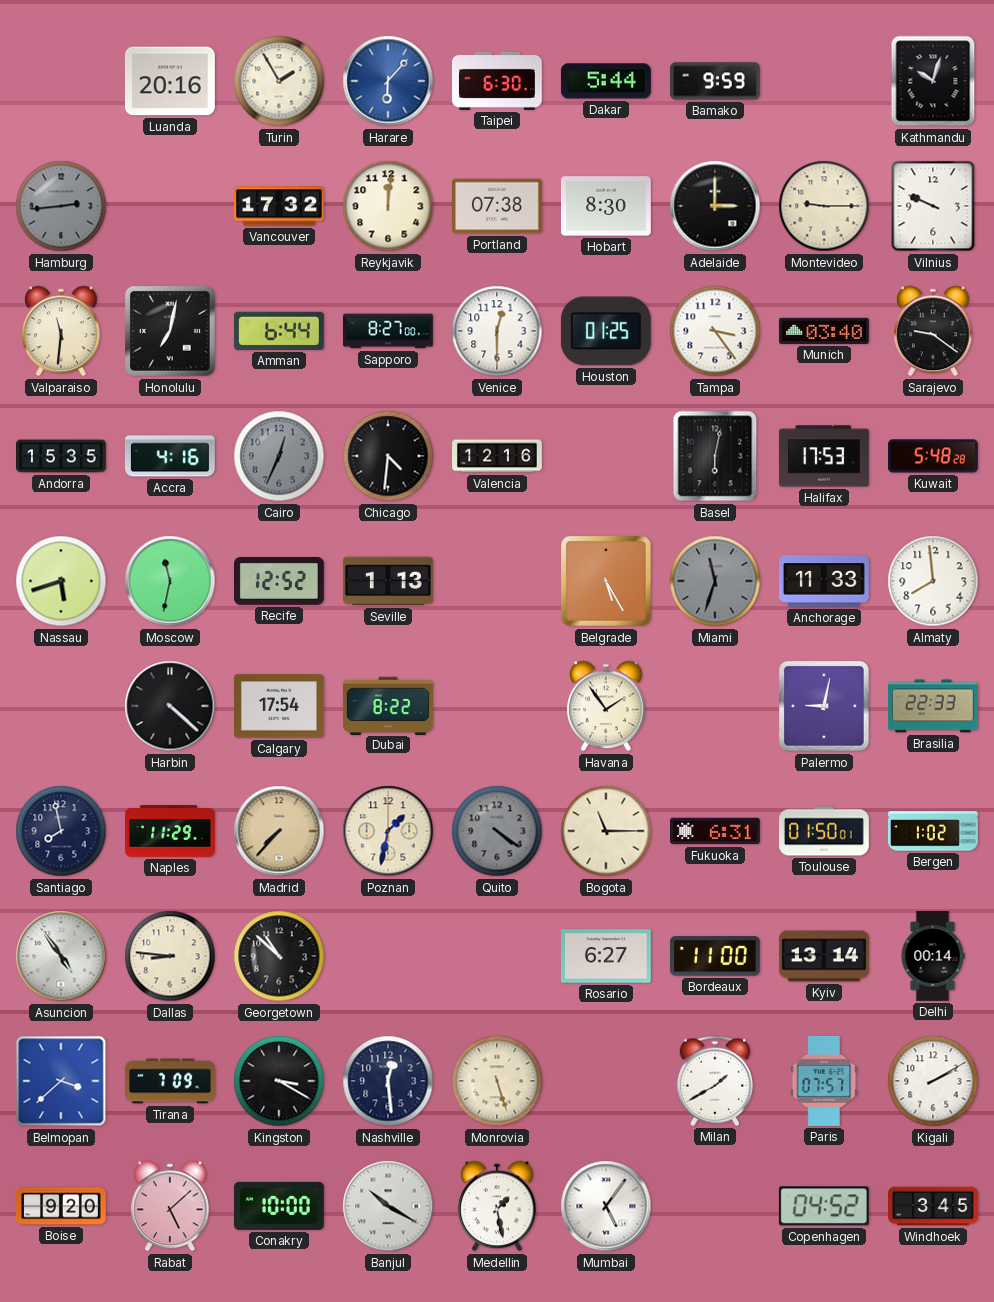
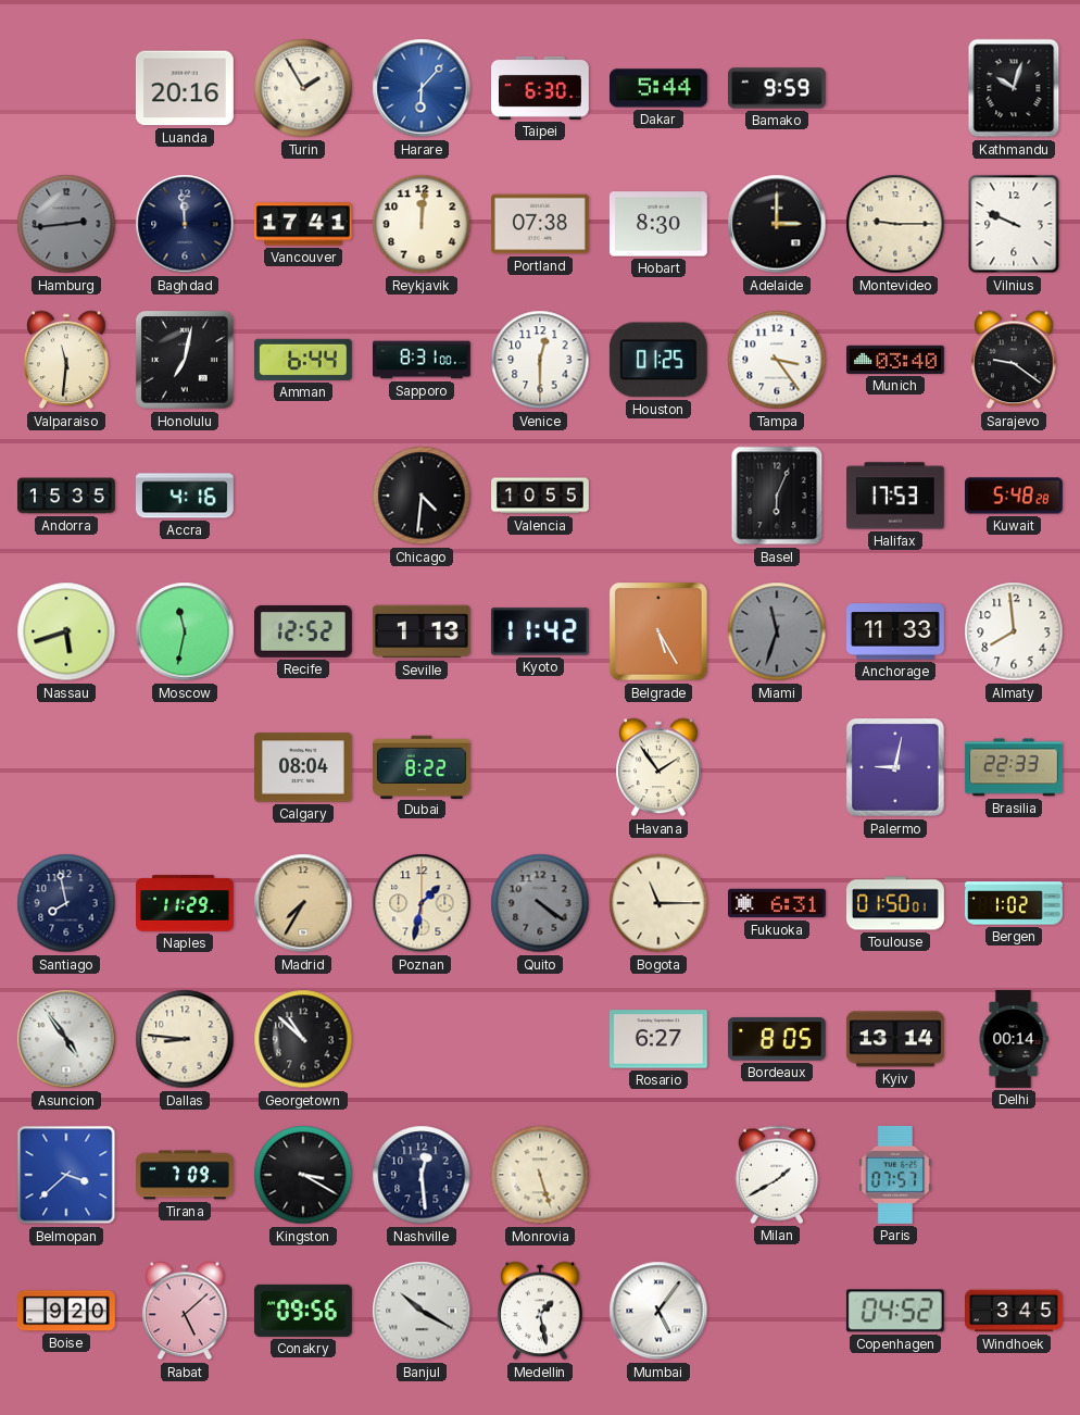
Baghdad: none -> 11:59
Vancouver: 17:32 -> 17:41
Sapporo: 8:27 -> 8:31
Cairo: 12:34 -> none
Valencia: 12:16 -> 10:55
Basel: 6:02 -> 6:04
Kyoto: none -> 11:42
Harbin: 4:22 -> none
Calgary: 17:54 -> 08:04
Madrid: 7:37 -> 7:35
Bordeaux: 11:00 -> 8:05
Kigali: 2:10 -> none
Conakry: 10:00 -> 09:56
